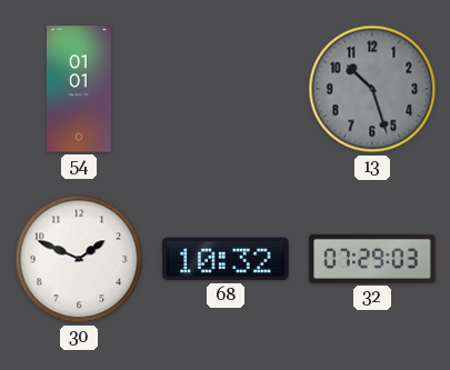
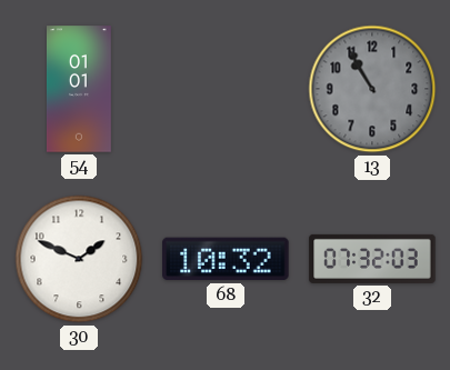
13: 10:27 -> 10:55
32: 07:29 -> 07:32
